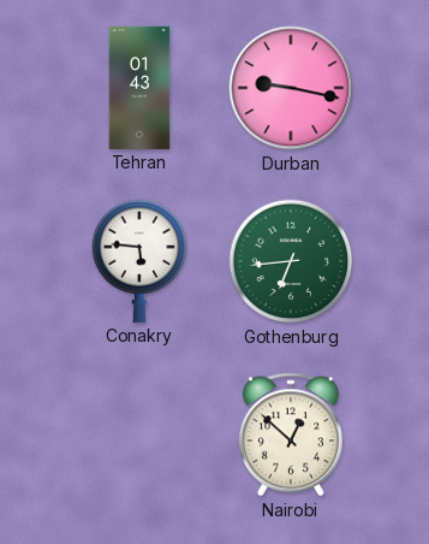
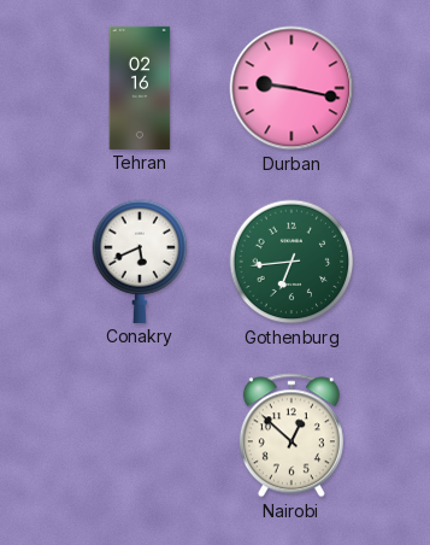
Tehran: 01:43 -> 02:16
Conakry: 5:46 -> 5:41
